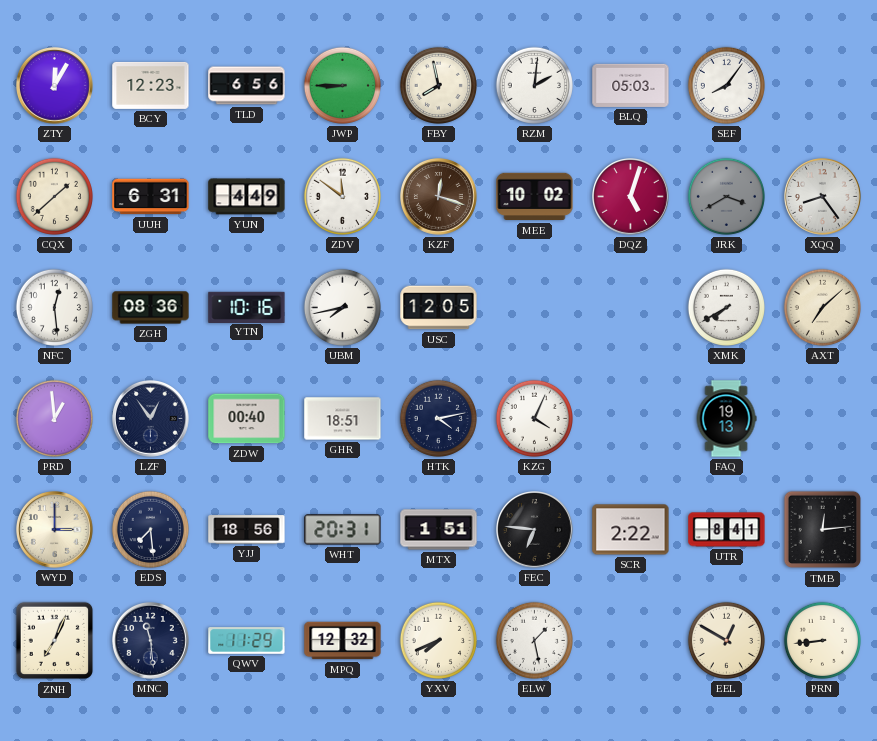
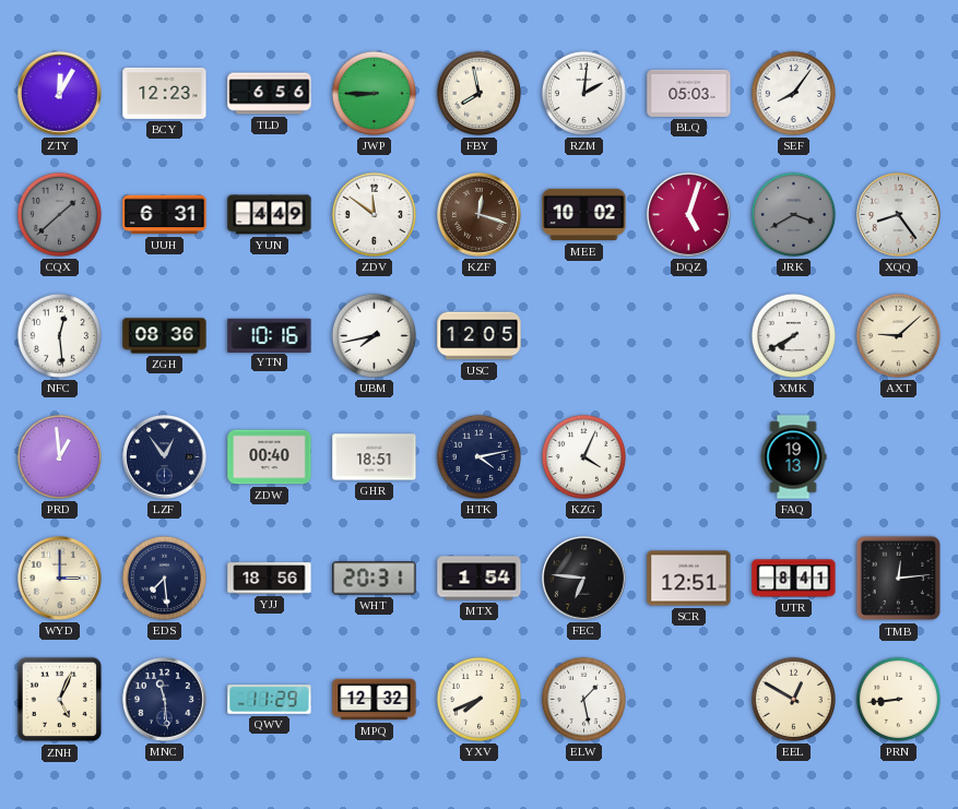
CQX dial: cream -> grey
AXT: 7:08 -> 9:08
MTX: 1:51 -> 1:54
SCR: 2:22 -> 12:51
ZNH: 7:04 -> 5:04
